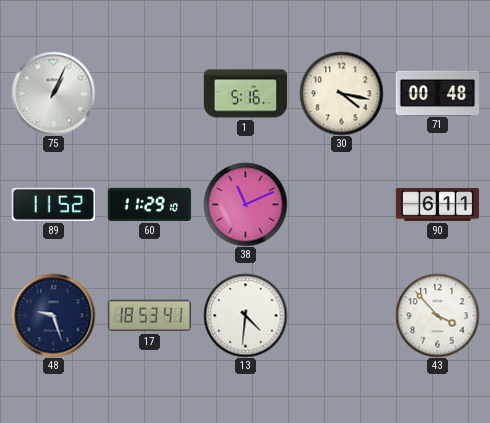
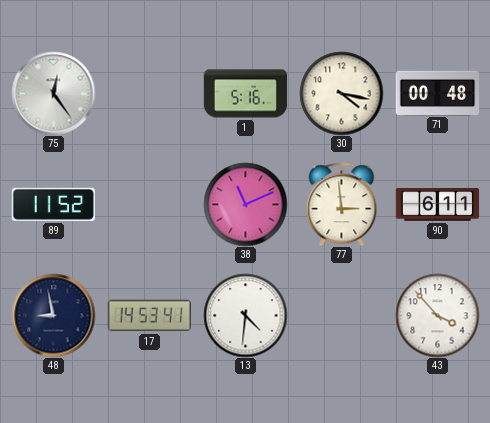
75: 1:04 -> 12:24
60: 11:29 -> none
77: none -> 2:59
48: 9:27 -> 8:58
17: 18:53 -> 14:53
